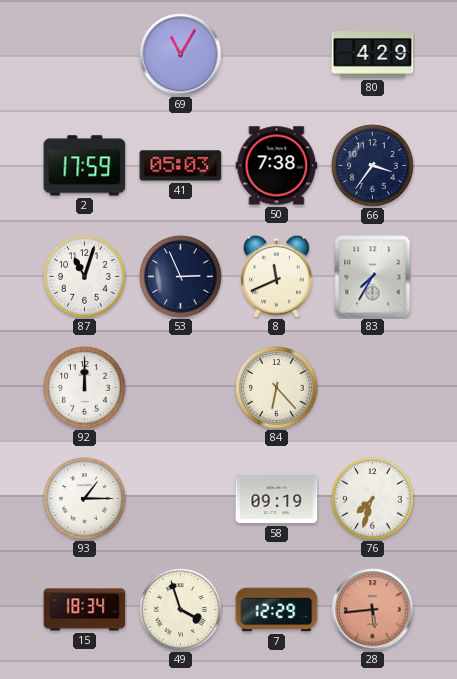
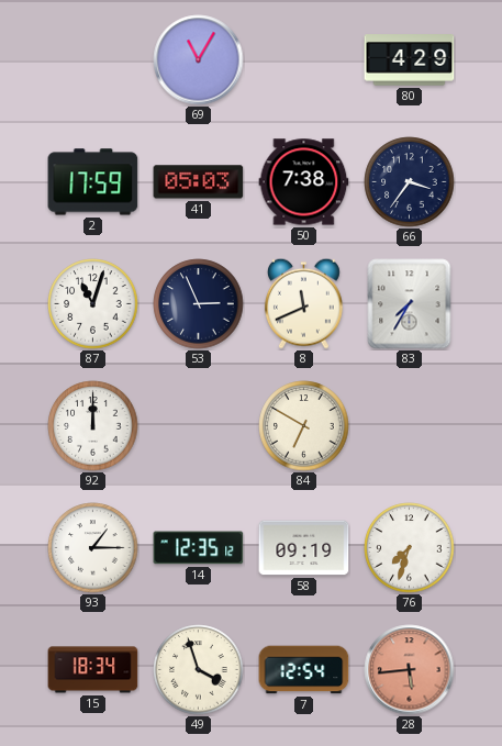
84: 6:23 -> 6:50
14: none -> 12:35
7: 12:29 -> 12:54
